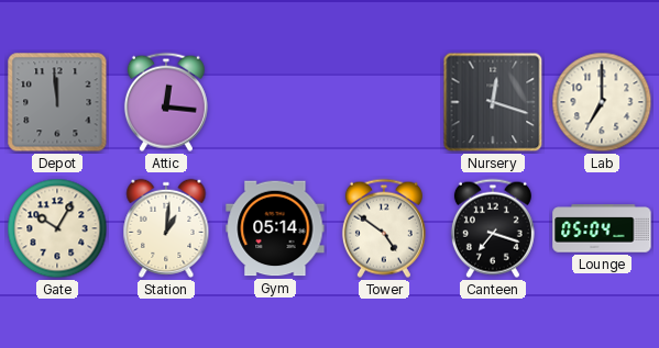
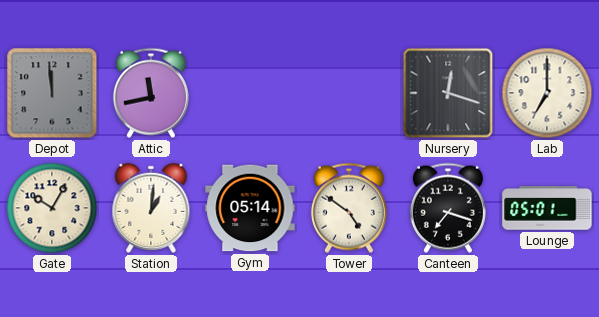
Attic: 12:16 -> 11:43
Lounge: 05:04 -> 05:01
